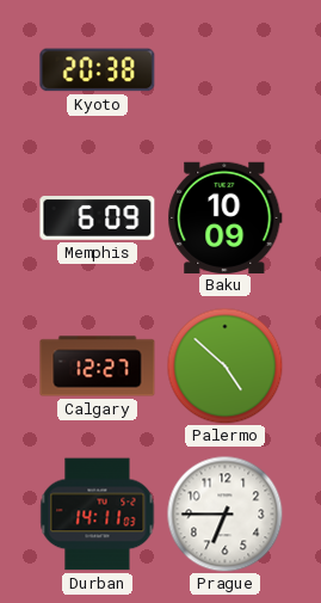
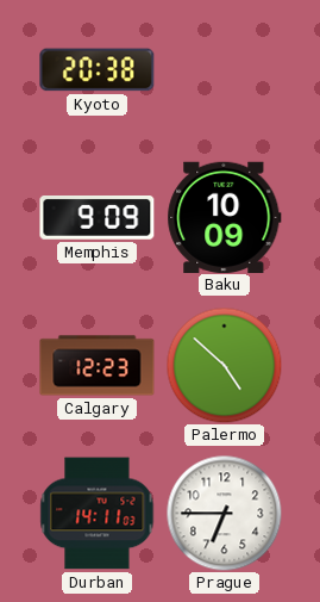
Memphis: 6:09 -> 9:09
Calgary: 12:27 -> 12:23
